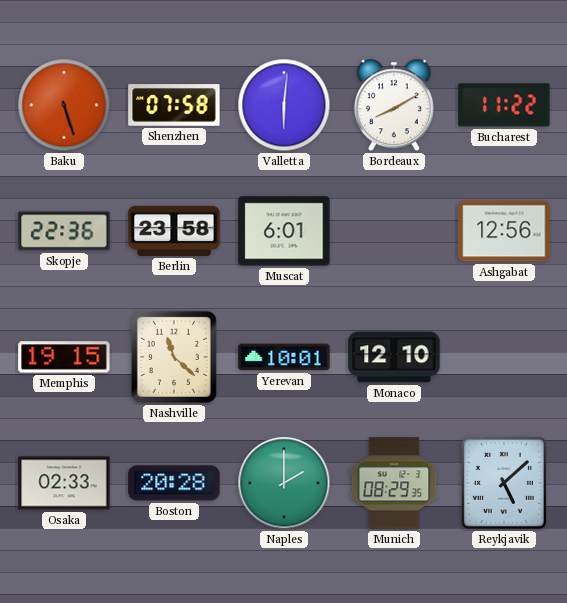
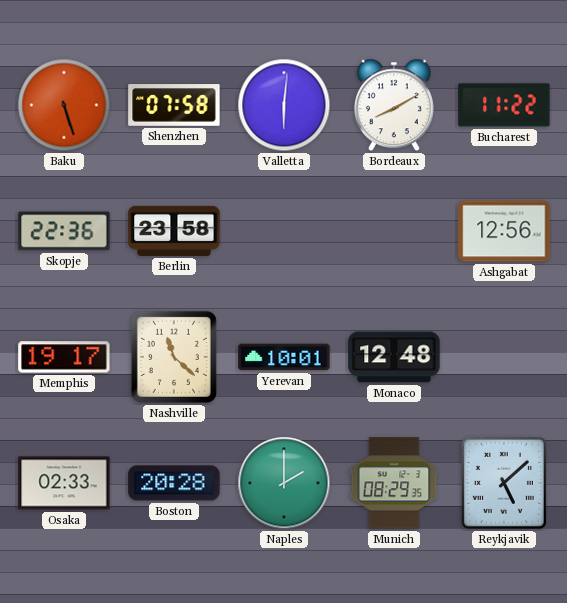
Muscat: 6:01 -> none
Memphis: 19:15 -> 19:17
Monaco: 12:10 -> 12:48
